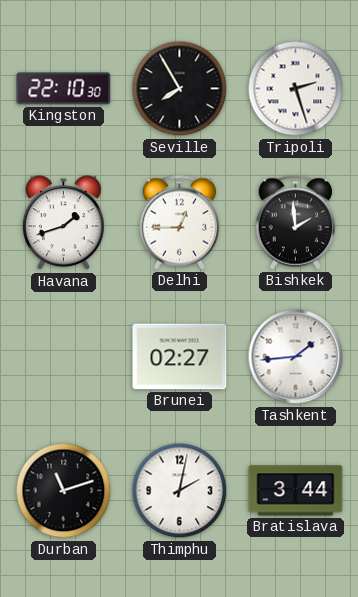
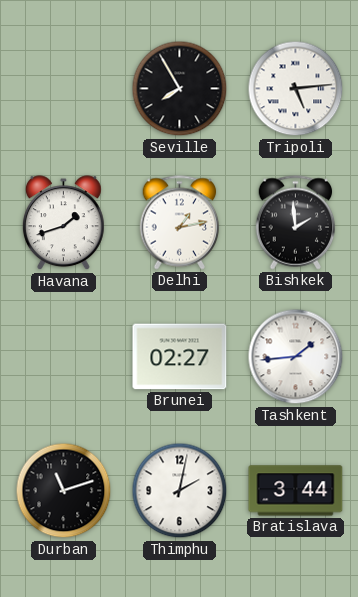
Kingston: 22:10 -> none
Tripoli: 2:27 -> 5:14
Delhi: 12:45 -> 1:13
